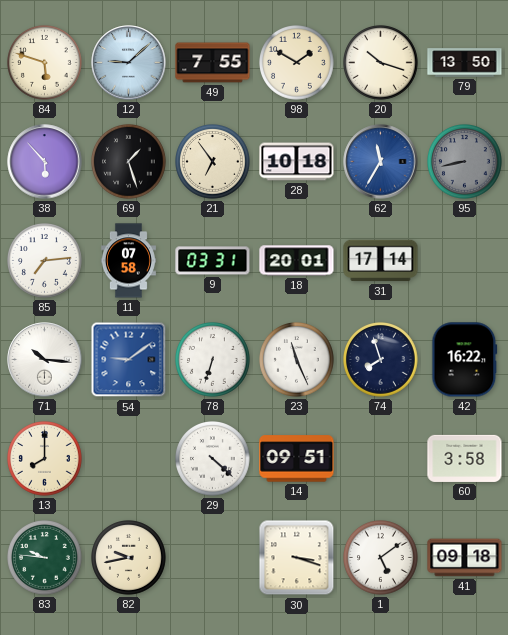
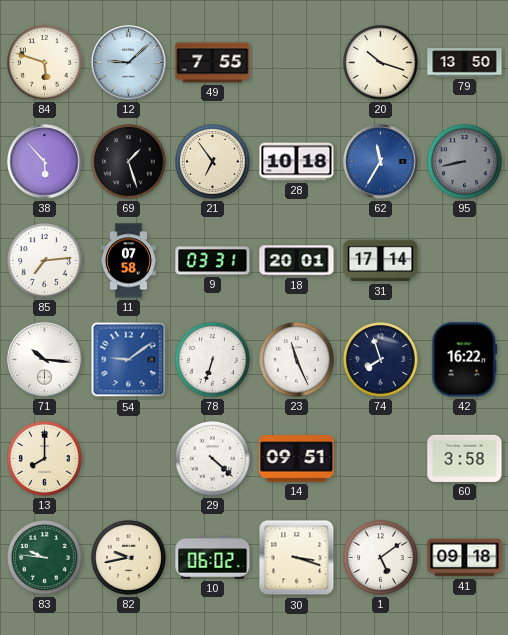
98: 1:50 -> none
10: none -> 06:02
